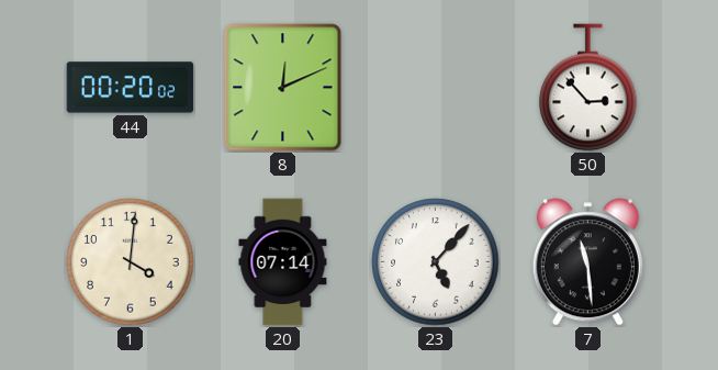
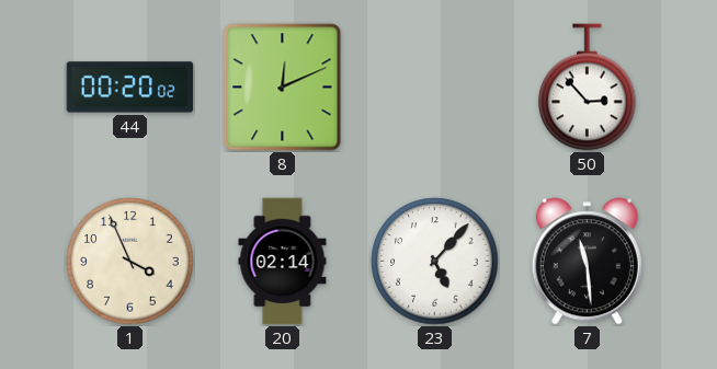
1: 4:01 -> 3:56
20: 07:14 -> 02:14
